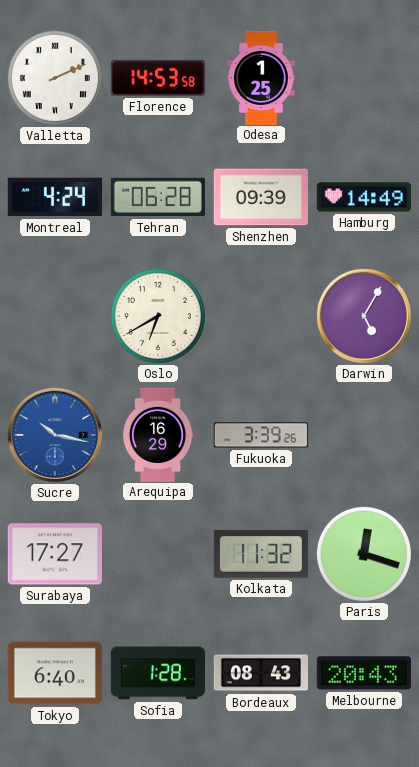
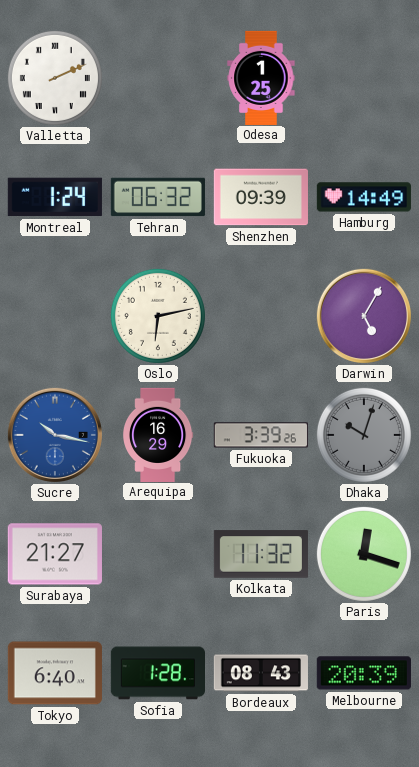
Florence: 14:53 -> none
Montreal: 4:24 -> 1:24
Tehran: 06:28 -> 06:32
Oslo: 6:40 -> 6:13
Dhaka: none -> 10:03
Surabaya: 17:27 -> 21:27
Melbourne: 20:43 -> 20:39
